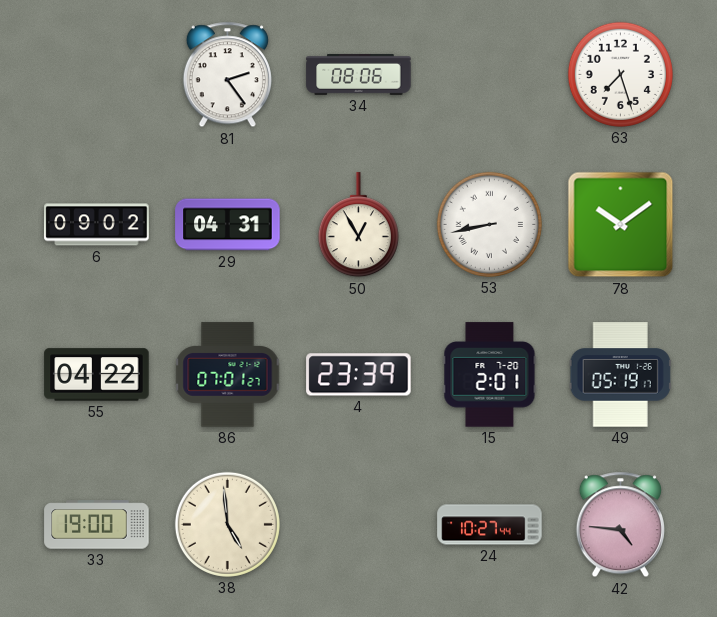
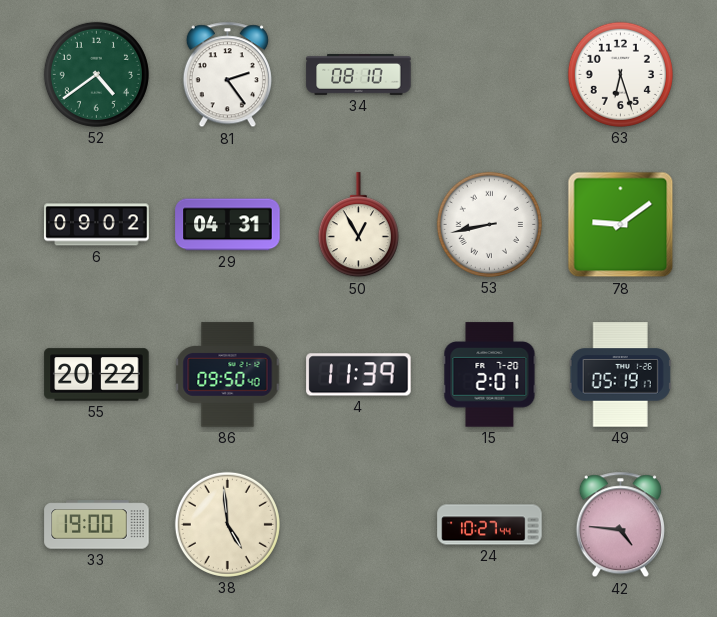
52: none -> 4:39
34: 08:06 -> 08:10
63: 7:27 -> 6:27
78: 10:09 -> 9:09
55: 04:22 -> 20:22
86: 07:01 -> 09:50
4: 23:39 -> 11:39
